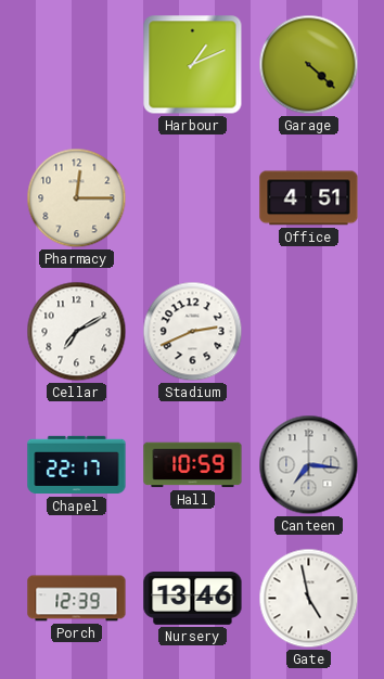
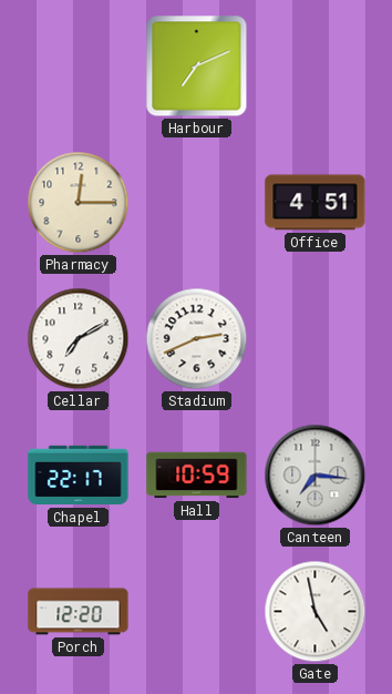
Harbour: 1:11 -> 7:11
Garage: 4:22 -> none
Porch: 12:39 -> 12:20
Nursery: 13:46 -> none
